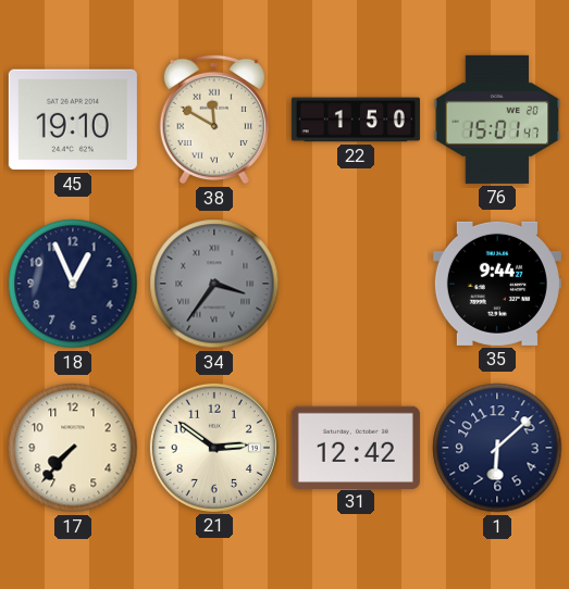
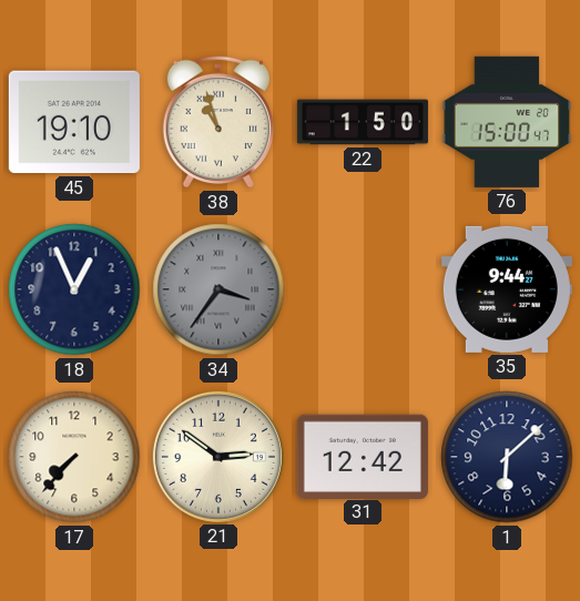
38: 11:50 -> 10:57
76: 15:01 -> 15:00
